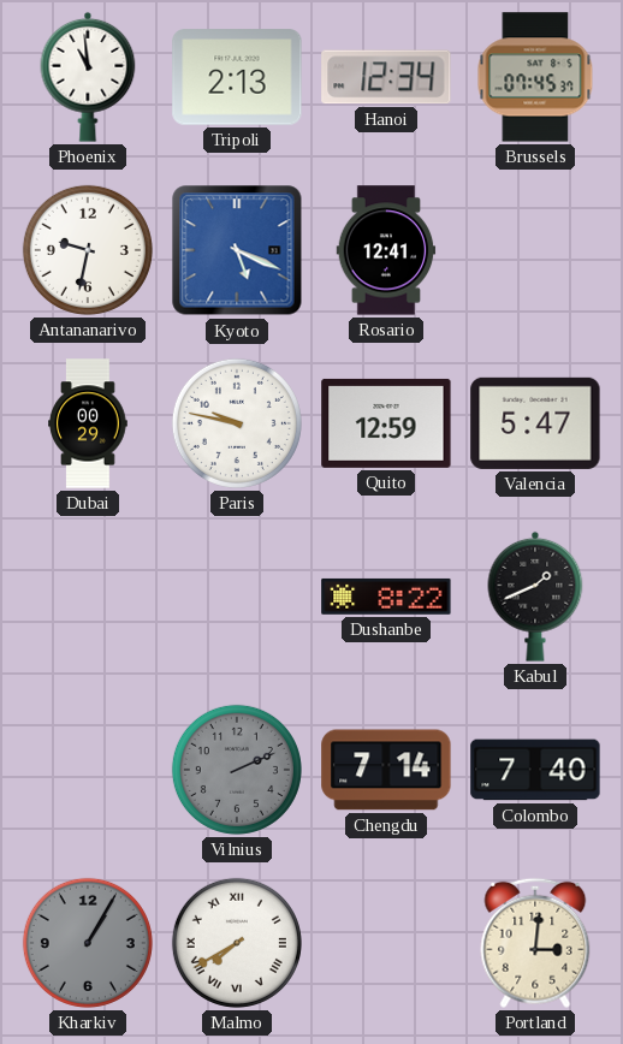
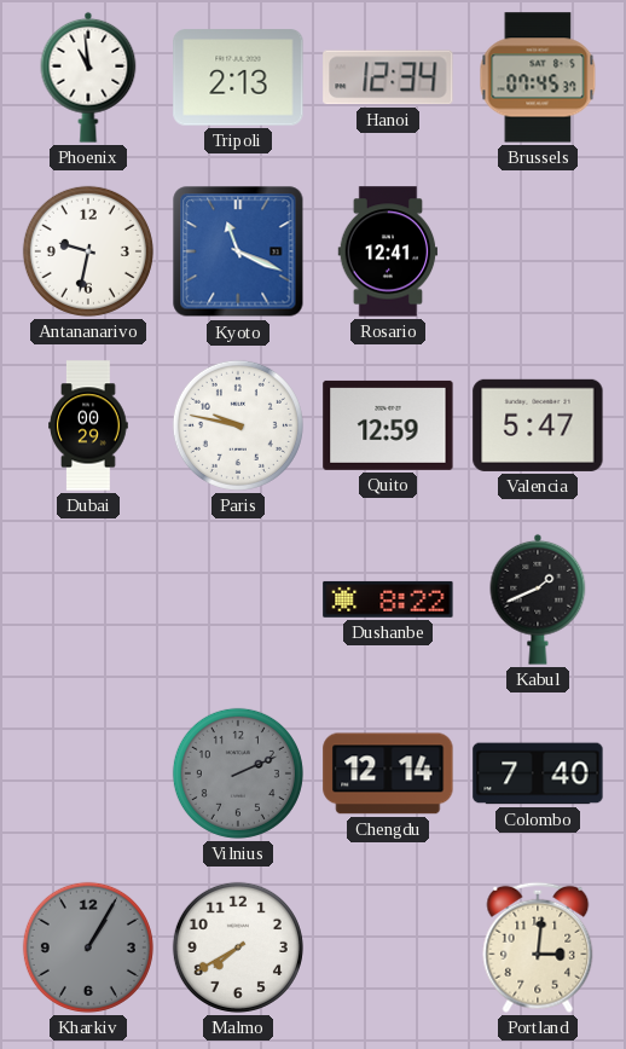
Kyoto: 5:19 -> 11:19
Chengdu: 7:14 -> 12:14
Malmo numerals: Roman -> Arabic
